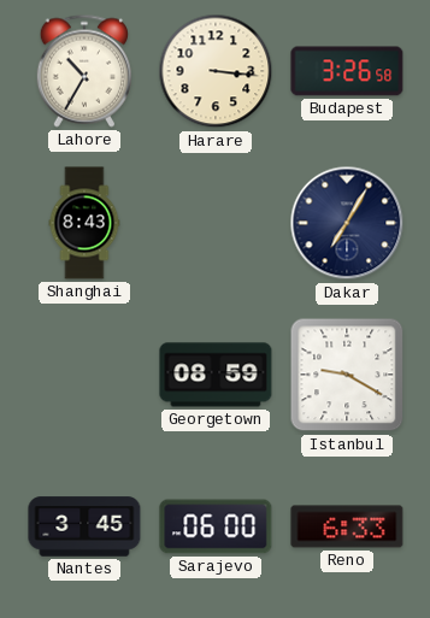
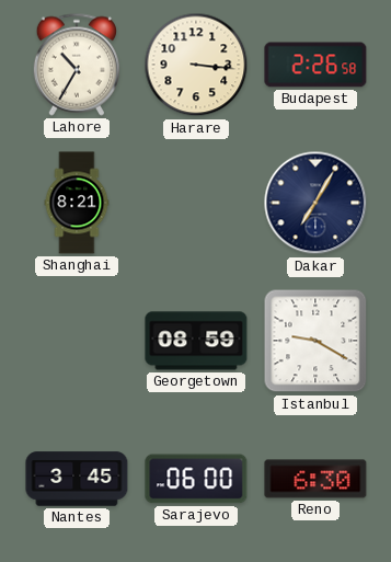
Budapest: 3:26 -> 2:26
Shanghai: 8:43 -> 8:21
Reno: 6:33 -> 6:30
